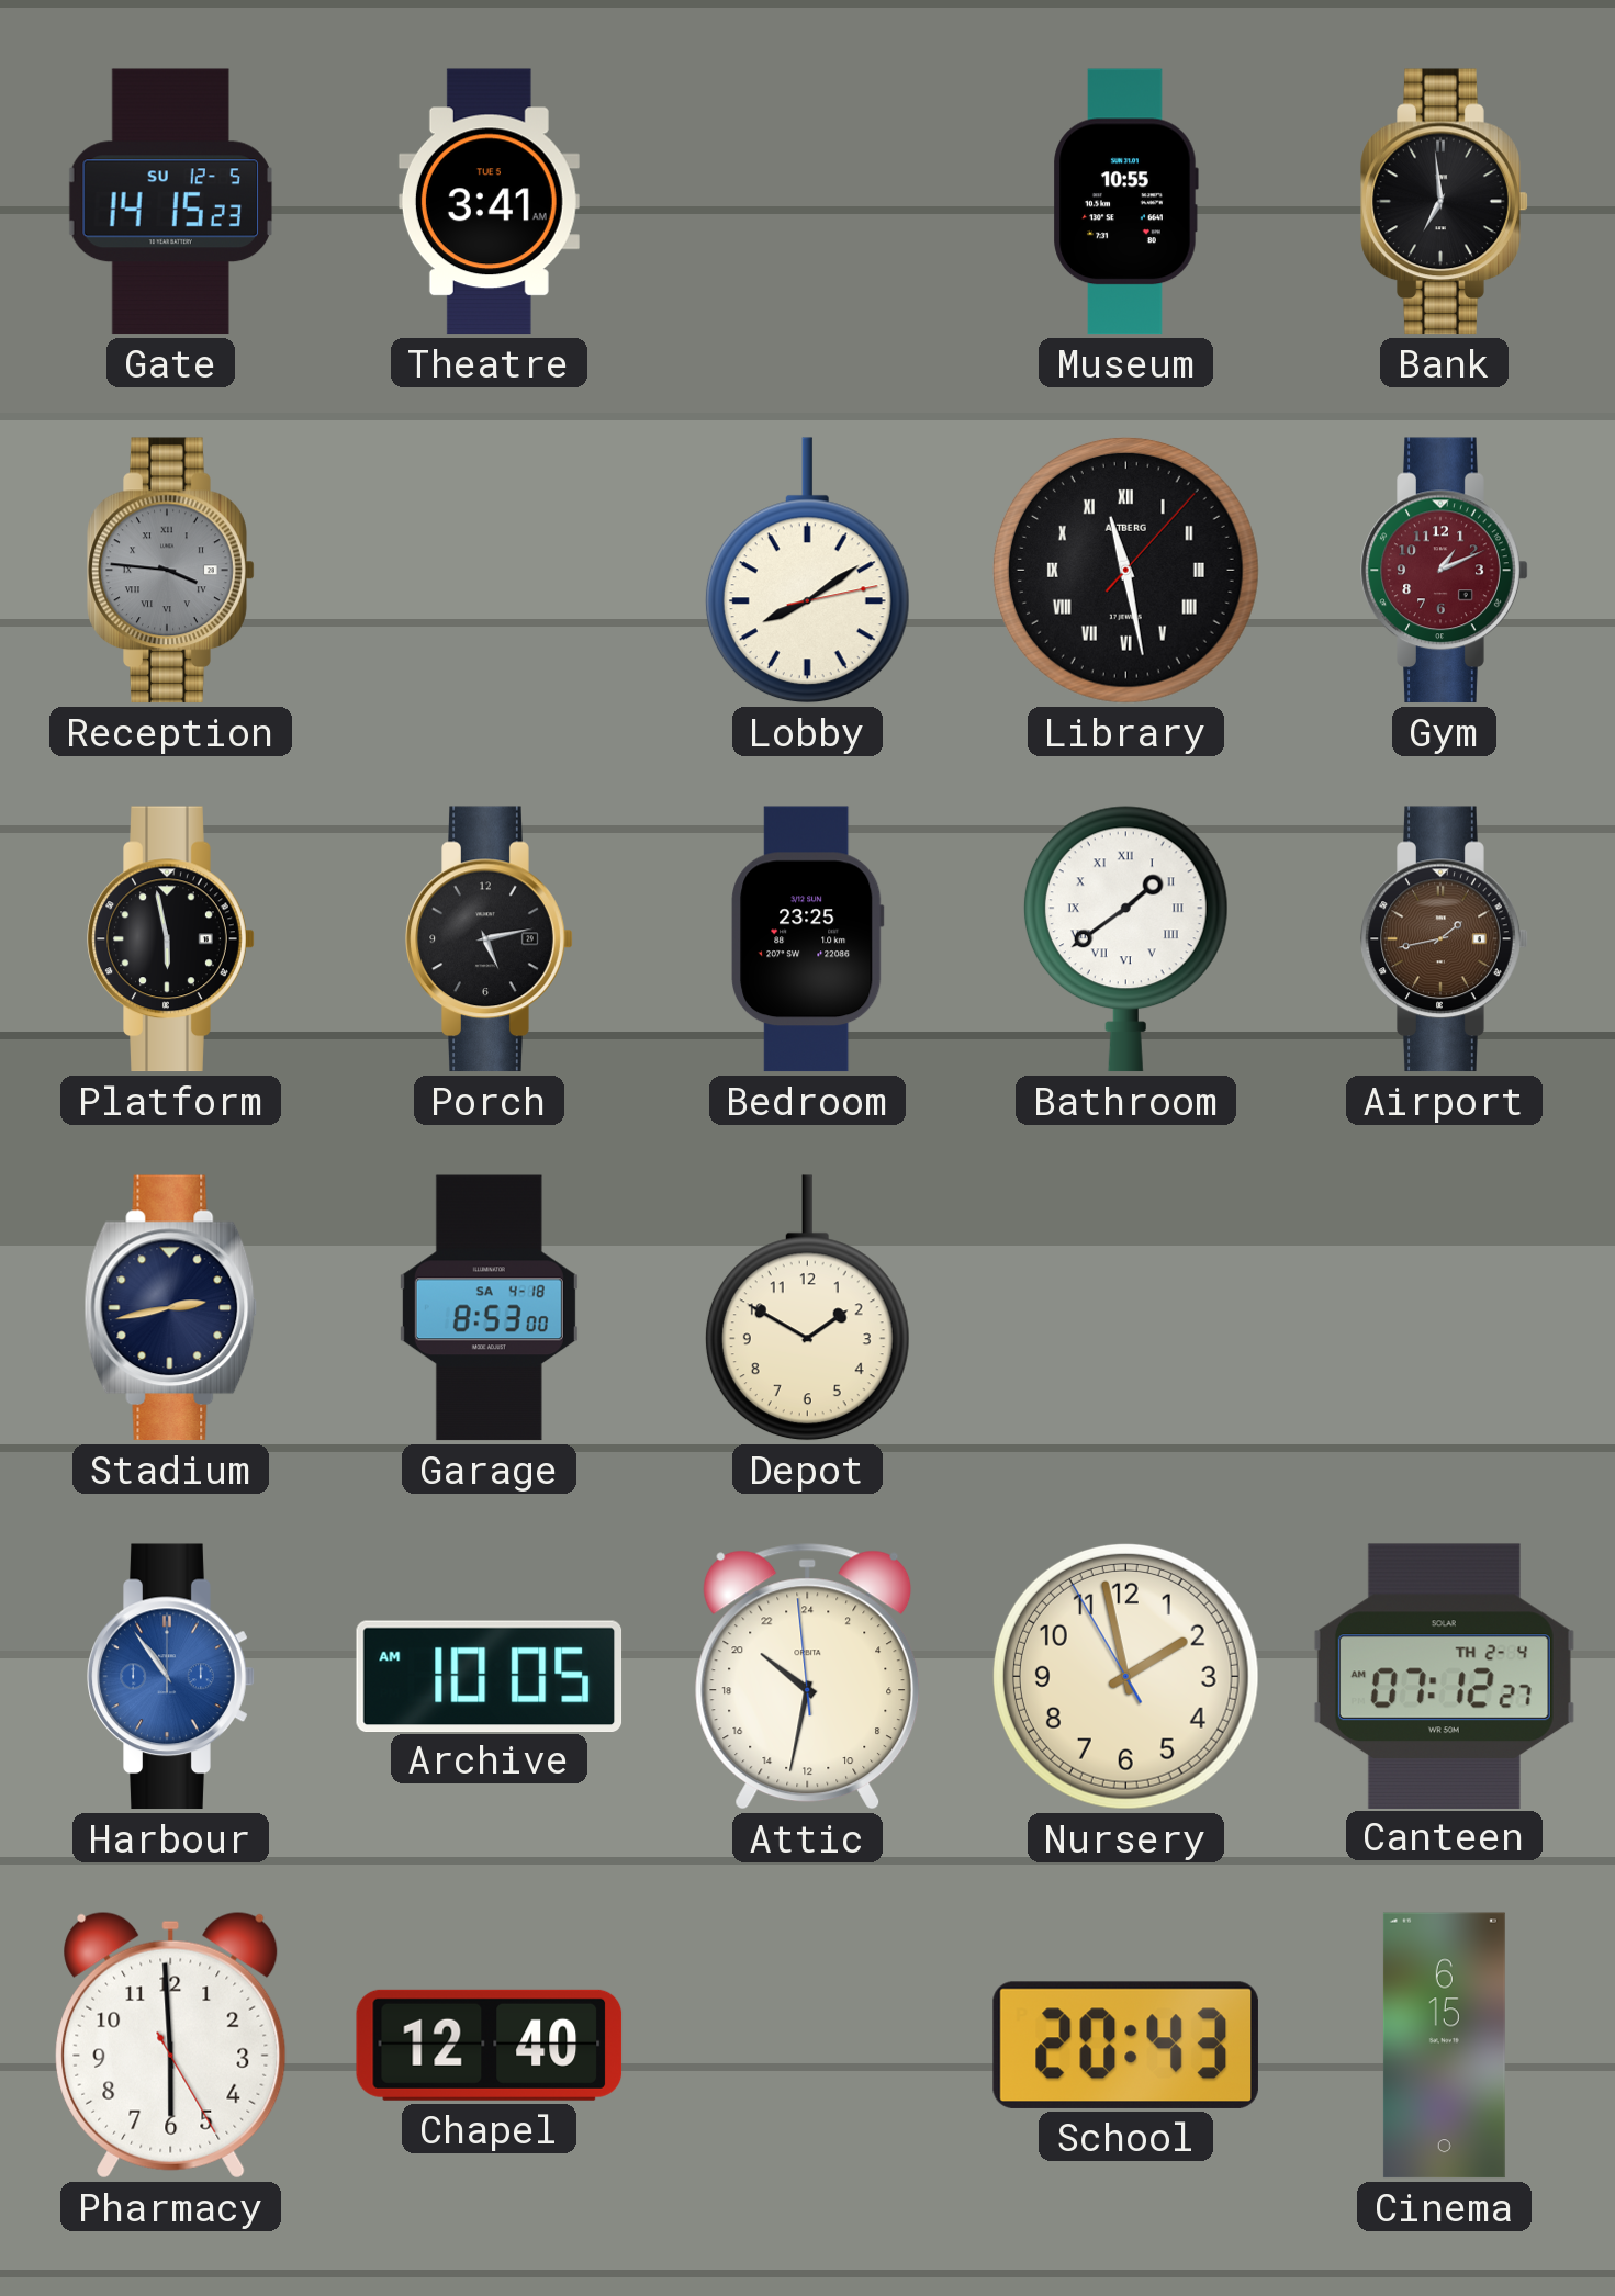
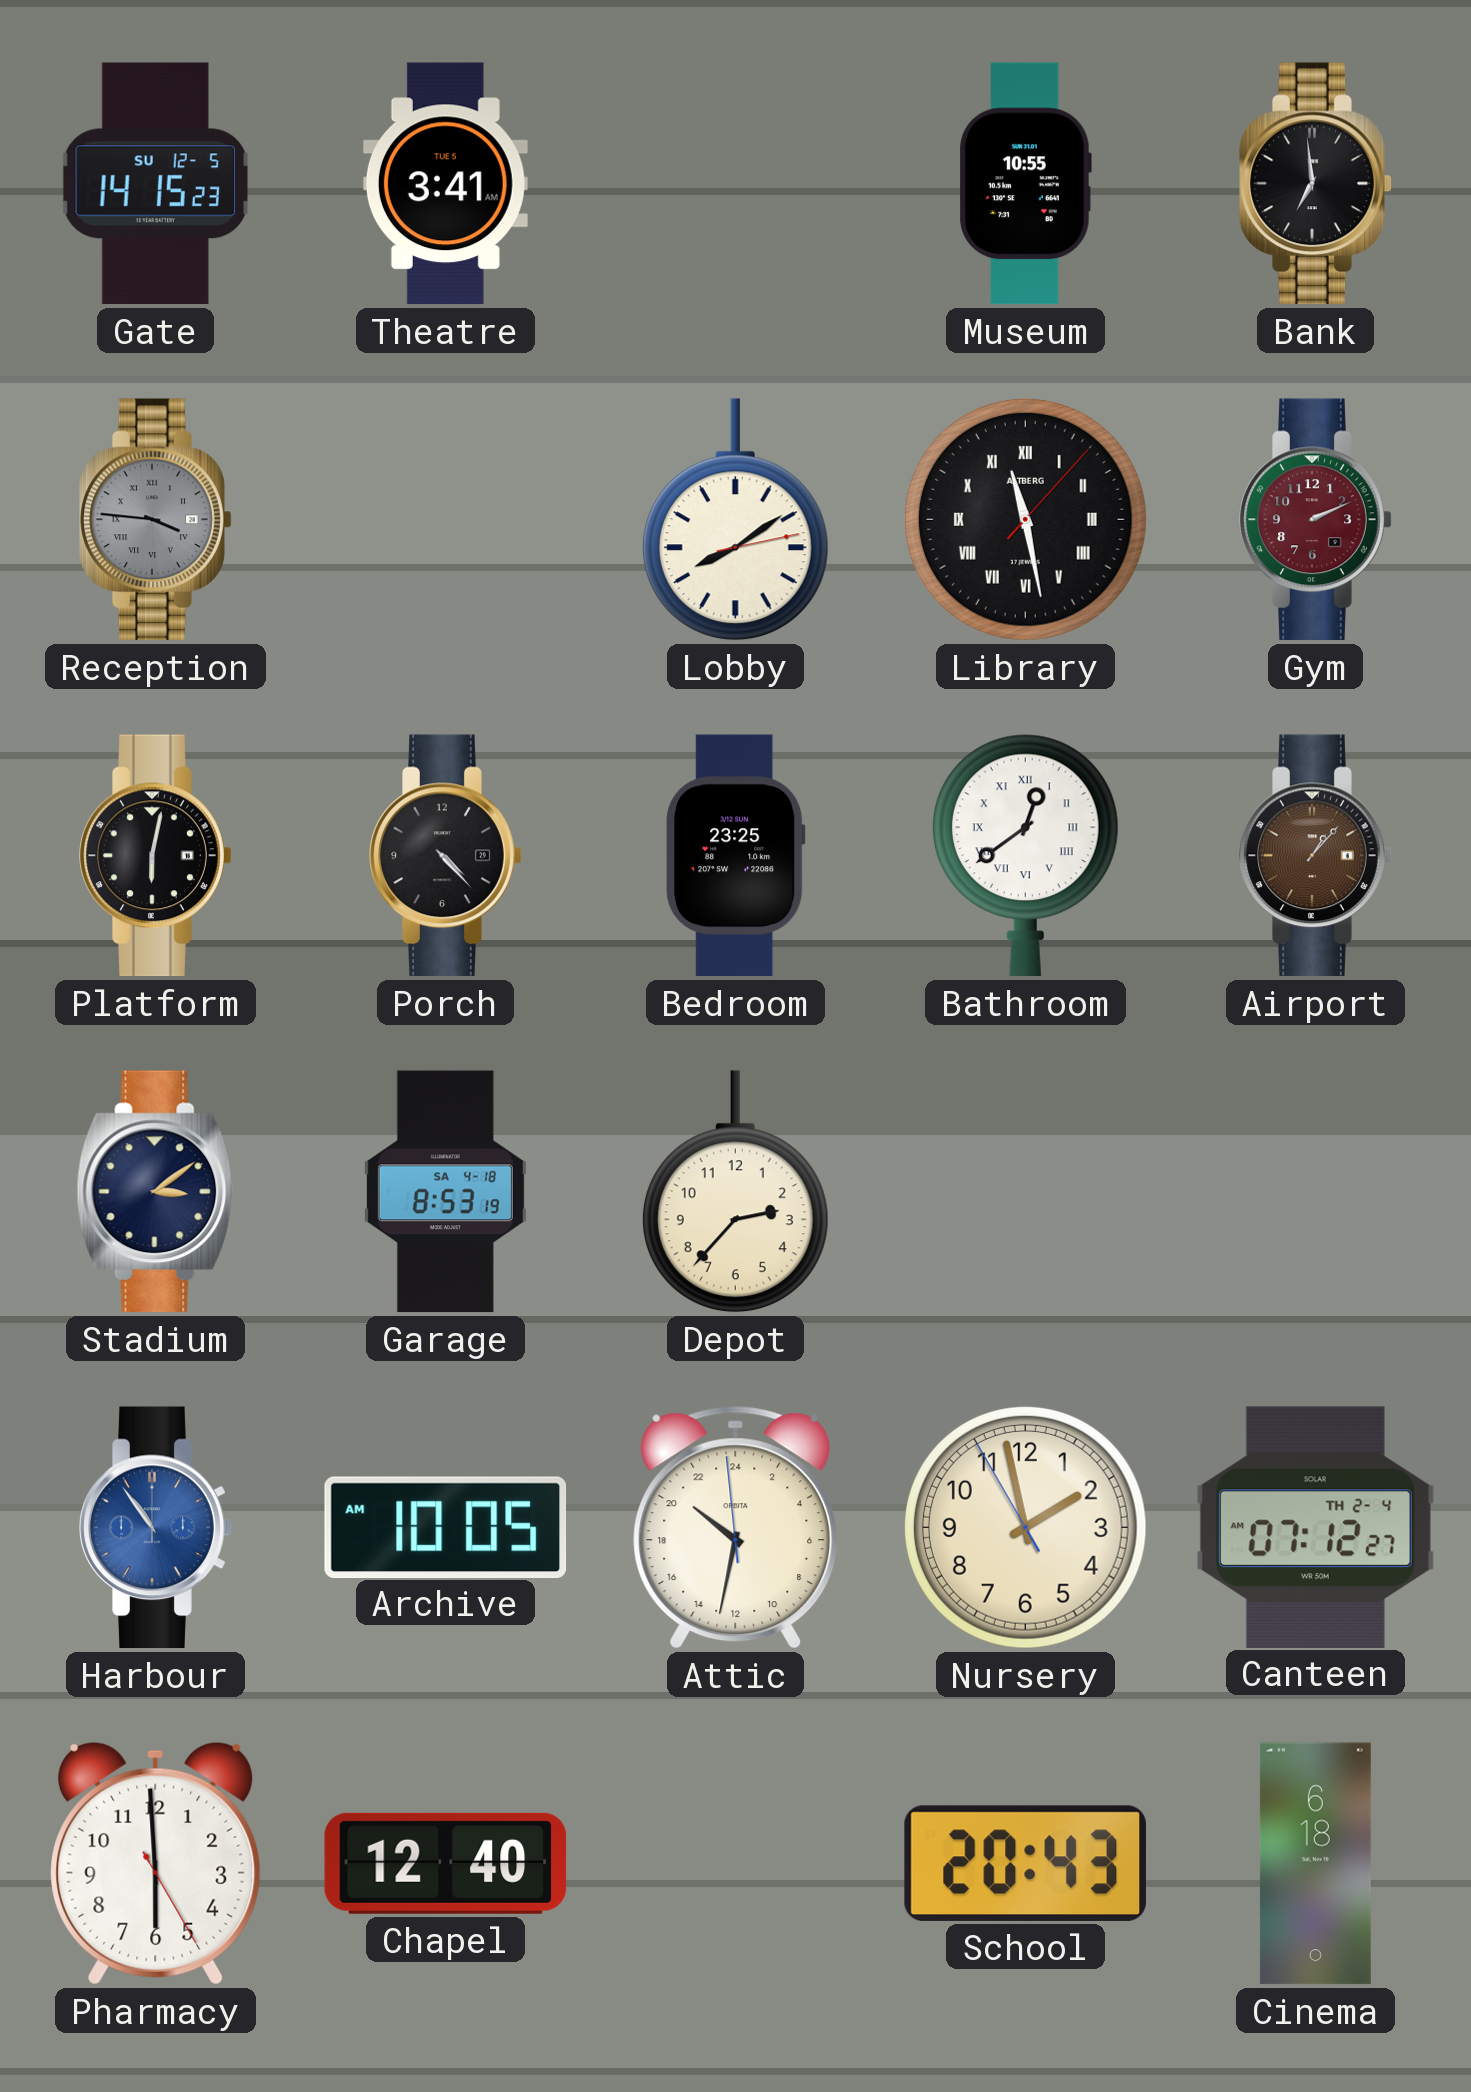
Gym: 1:11 -> 2:11
Platform: 5:58 -> 6:02
Porch: 5:13 -> 4:23
Bathroom: 1:39 -> 12:39
Airport: 1:43 -> 1:07
Stadium: 2:43 -> 3:09
Garage: 8:53:00 -> 8:53:19
Depot: 1:50 -> 2:37
Cinema: 6:15 -> 6:18
